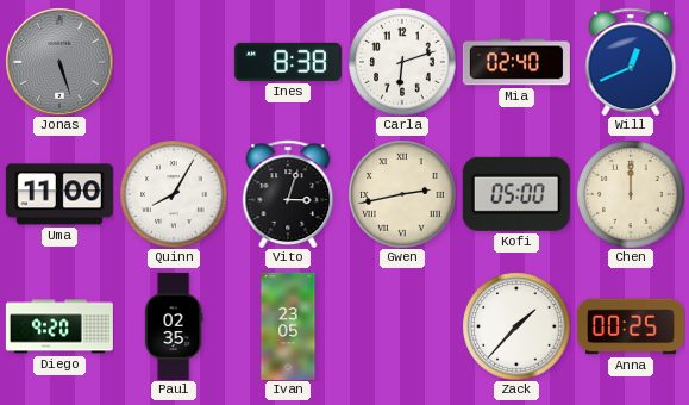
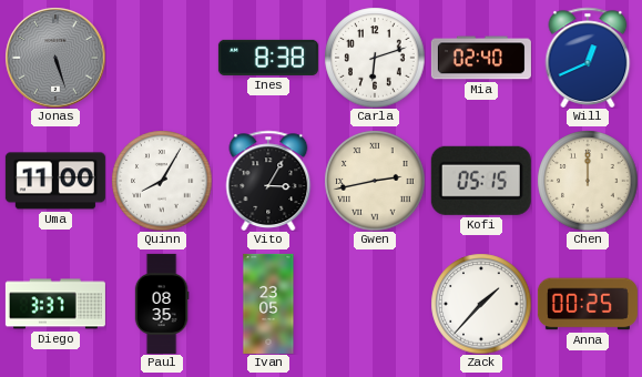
Vito: 3:03 -> 3:05
Kofi: 05:00 -> 05:15
Diego: 9:20 -> 3:37
Paul: 02:35 -> 08:35
